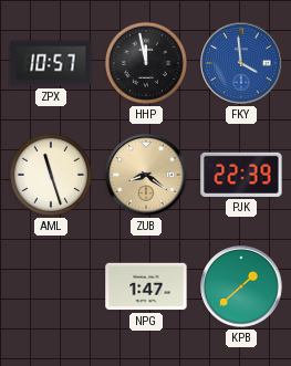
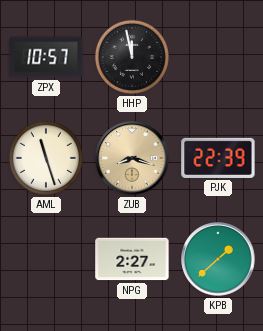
FKY: 3:59 -> none
ZUB: 8:21 -> 8:18
NPG: 1:47 -> 2:27
